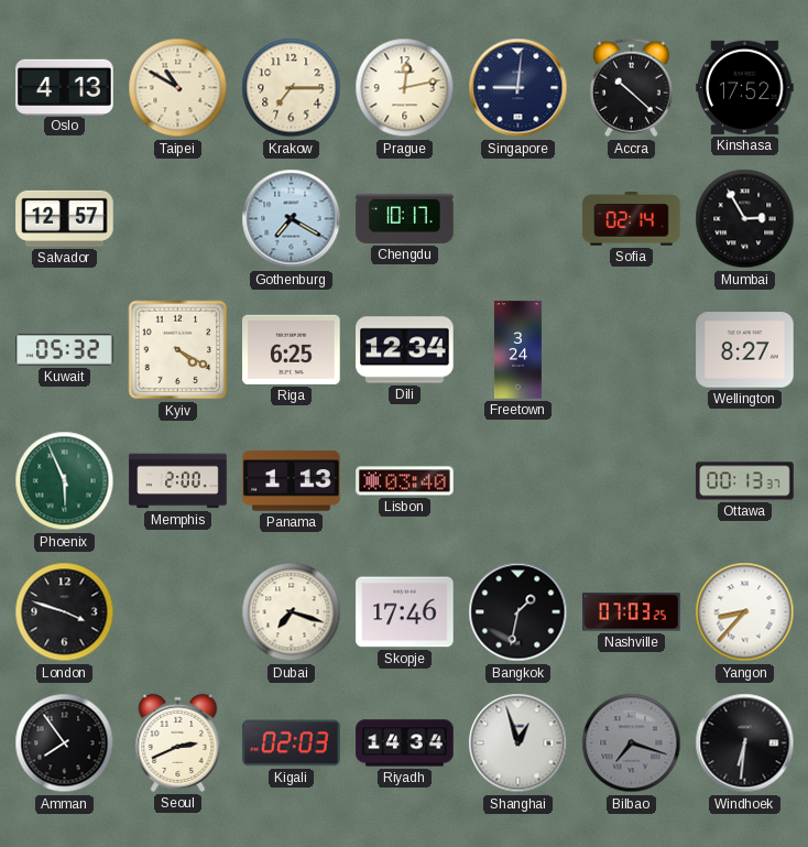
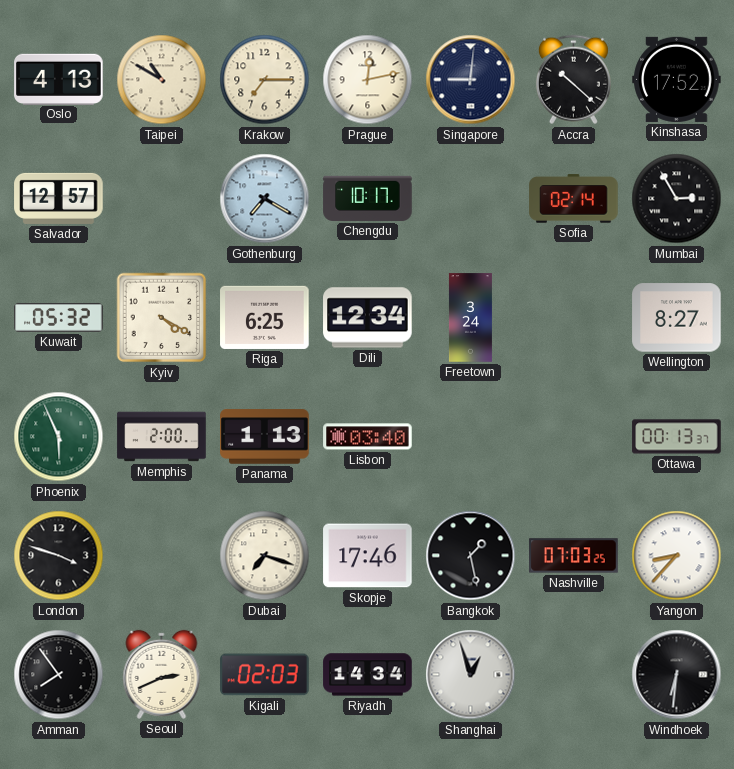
Bangkok: 1:32 -> 1:28
Bilbao: 7:18 -> none
